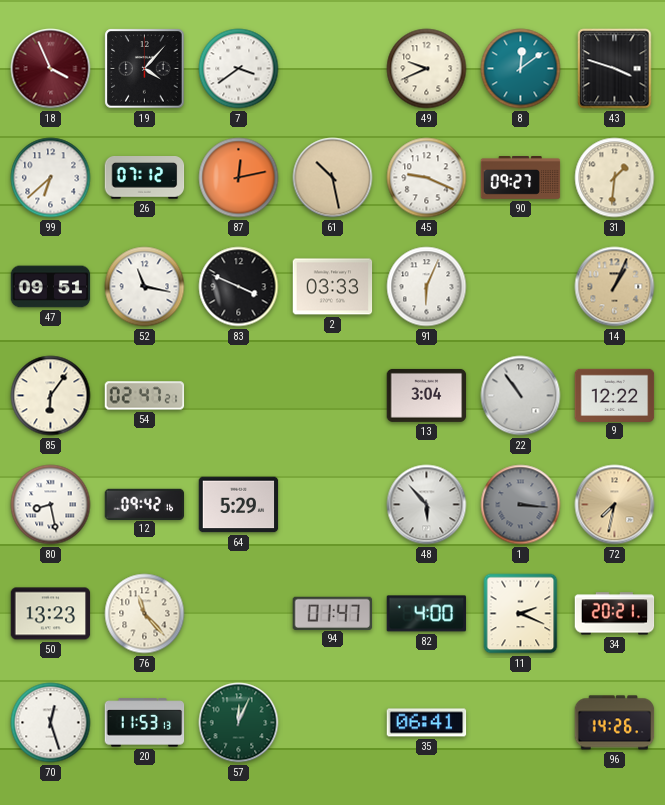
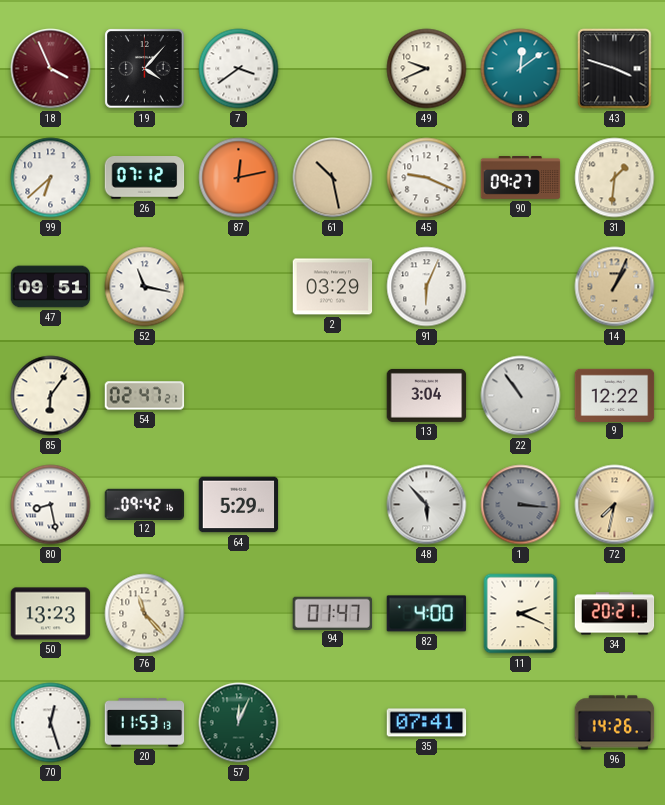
83: 3:49 -> none
2: 03:33 -> 03:29
35: 06:41 -> 07:41
